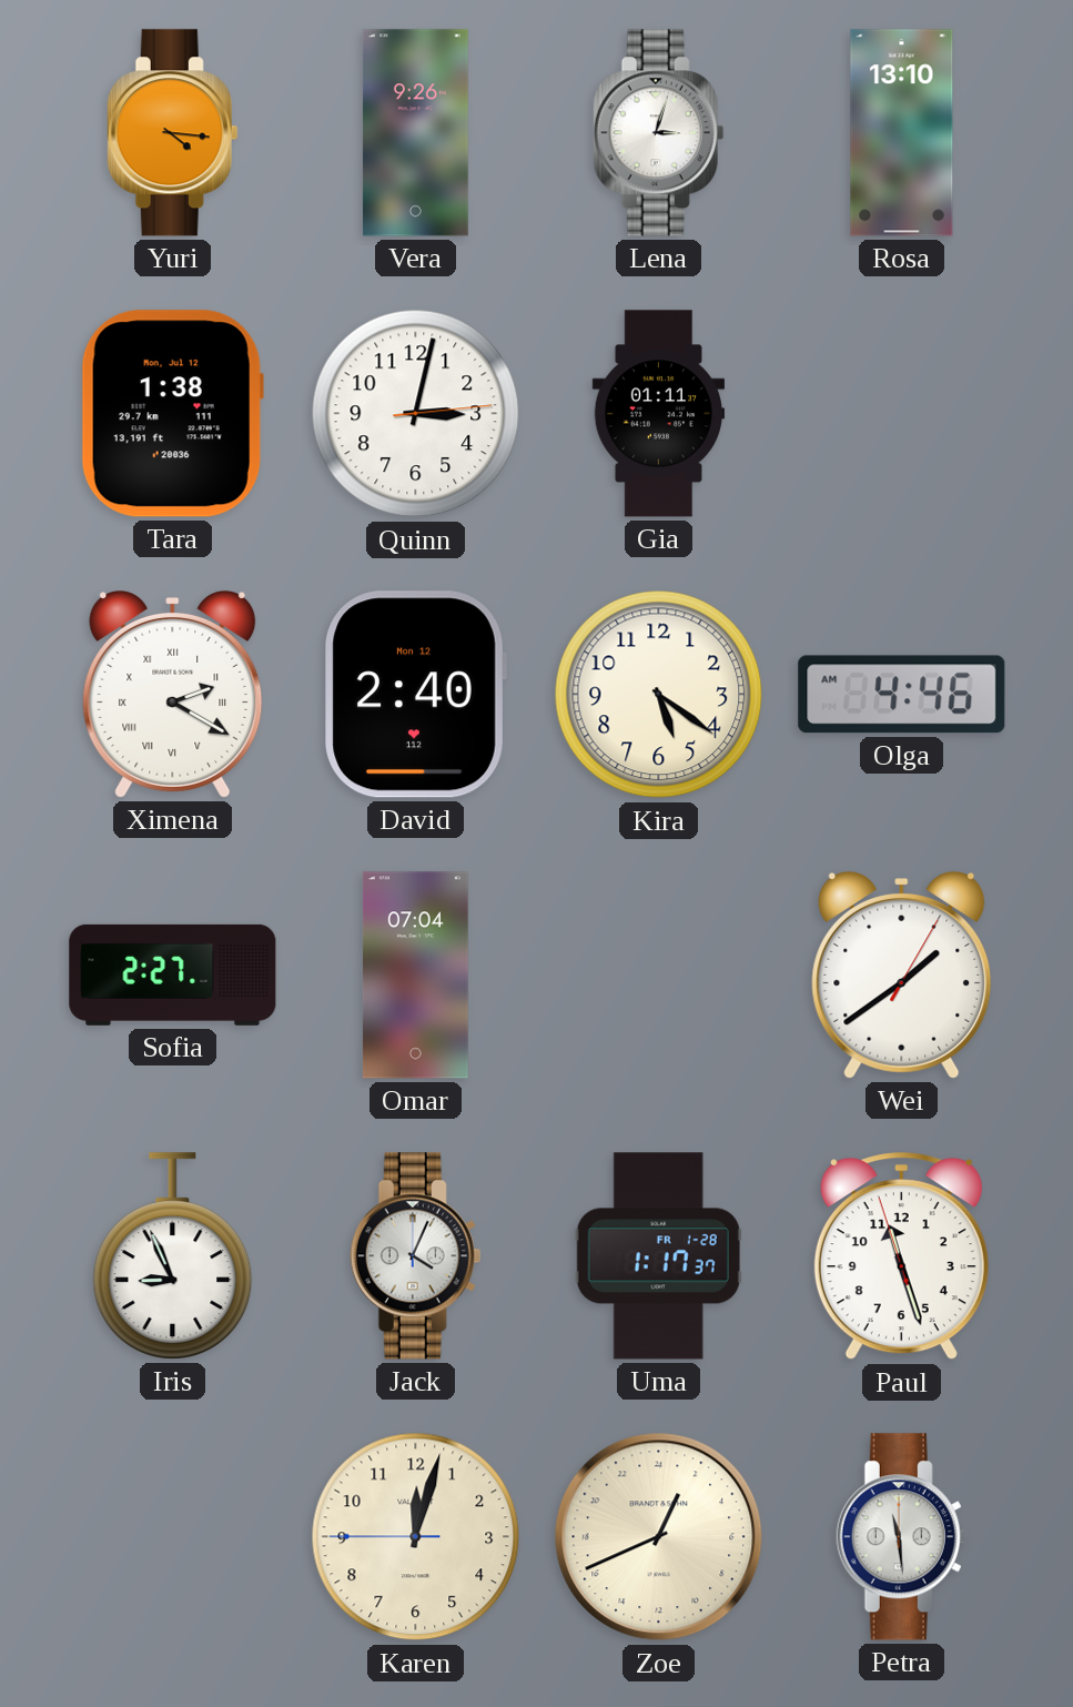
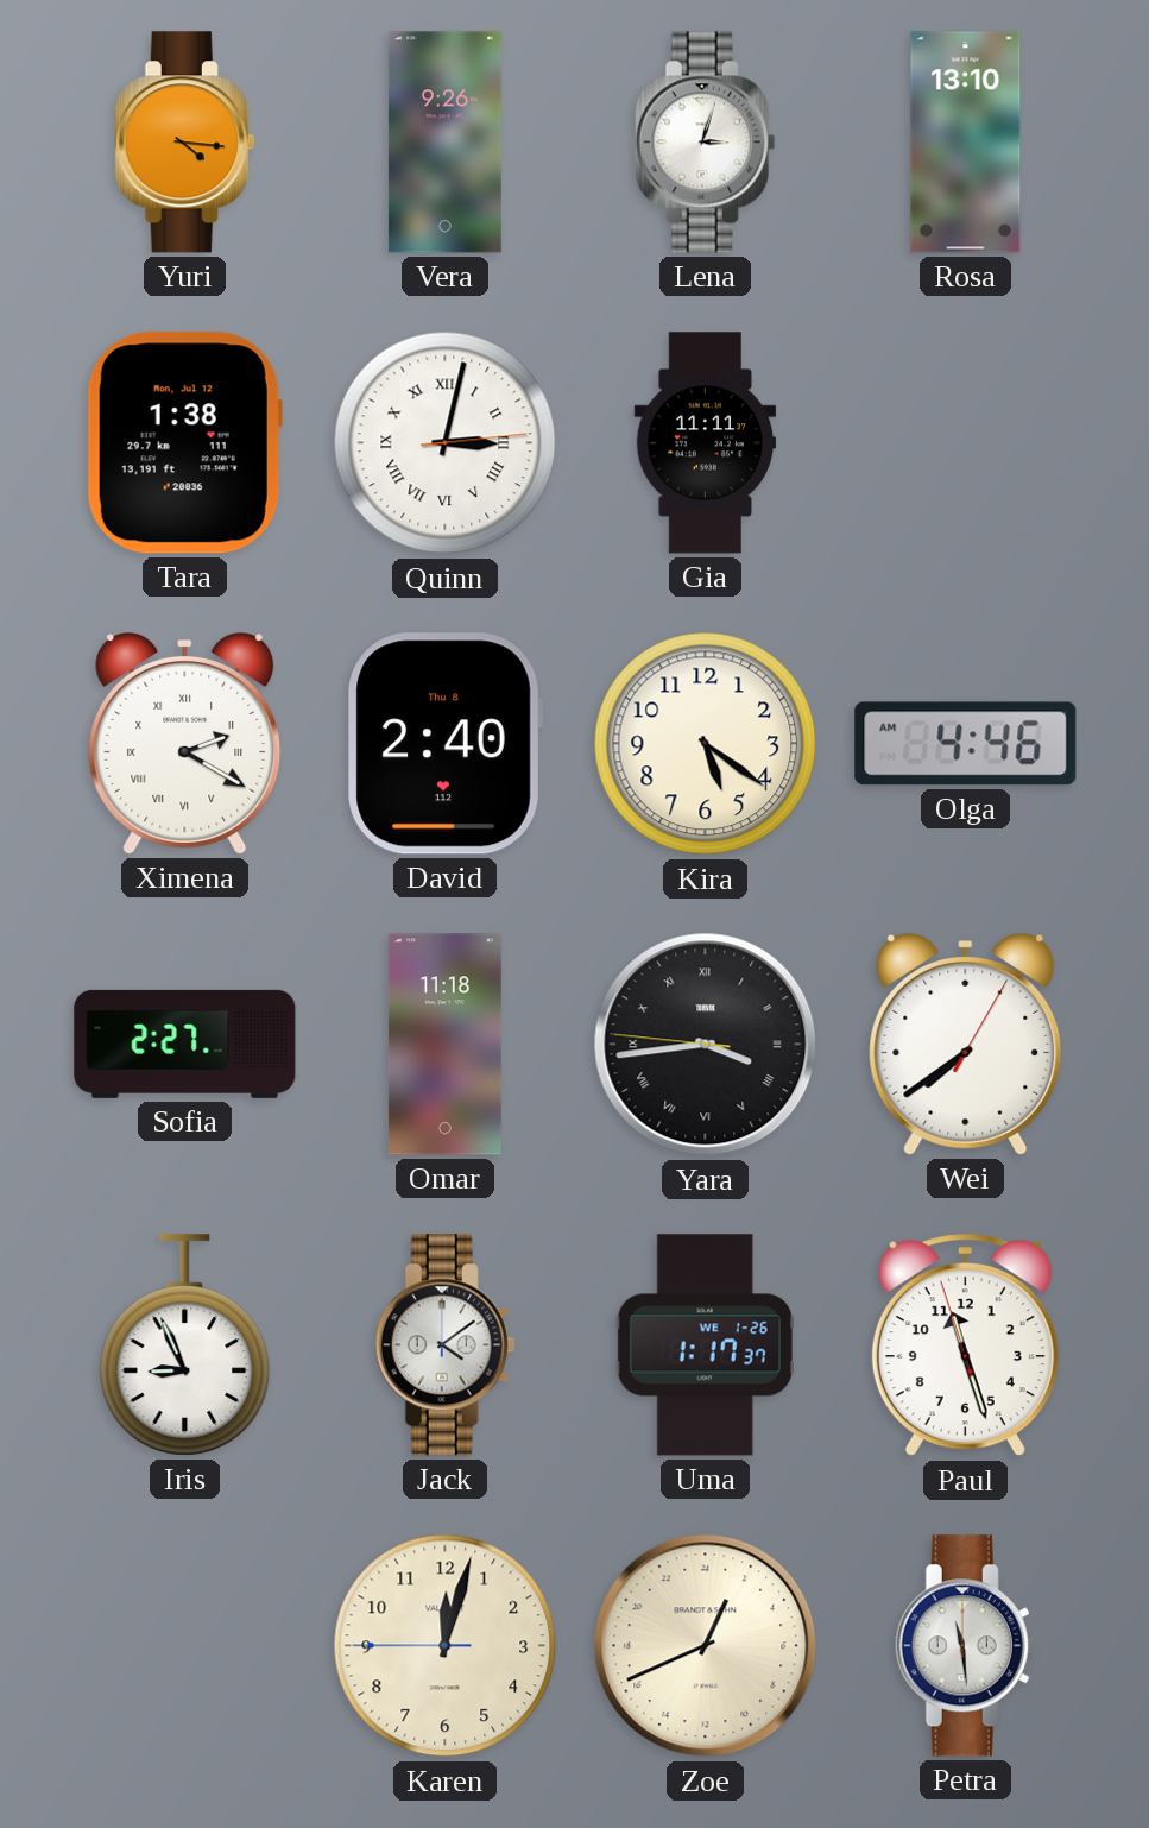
Quinn numerals: Arabic -> Roman
Gia: 01:11 -> 11:11
David date: Mon 12 -> Thu 8
Omar: 07:04 -> 11:18
Yara: none -> 3:43
Wei: 1:39 -> 7:39
Jack: 4:04 -> 4:09
Uma date: FR 1-28 -> WE 1-26
